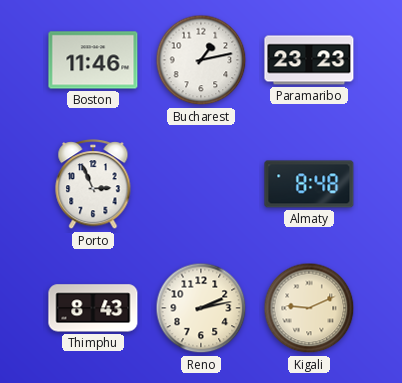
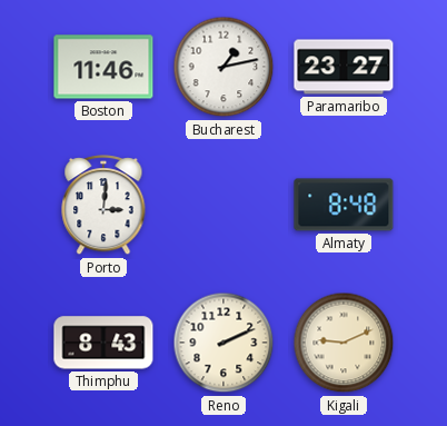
Paramaribo: 23:23 -> 23:27
Porto: 2:56 -> 3:01
Reno: 2:13 -> 2:11
